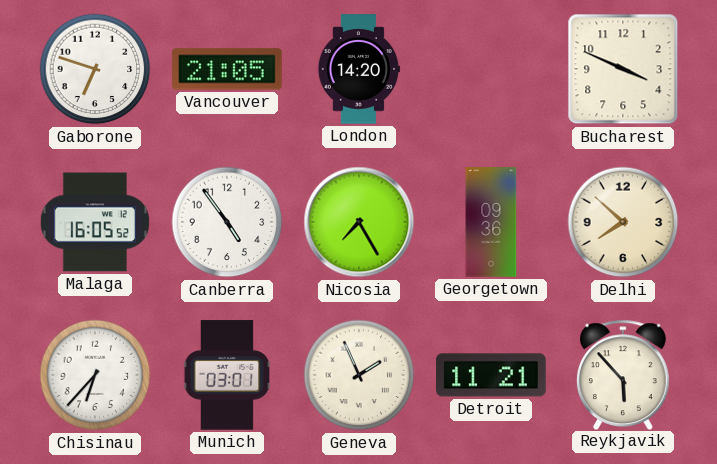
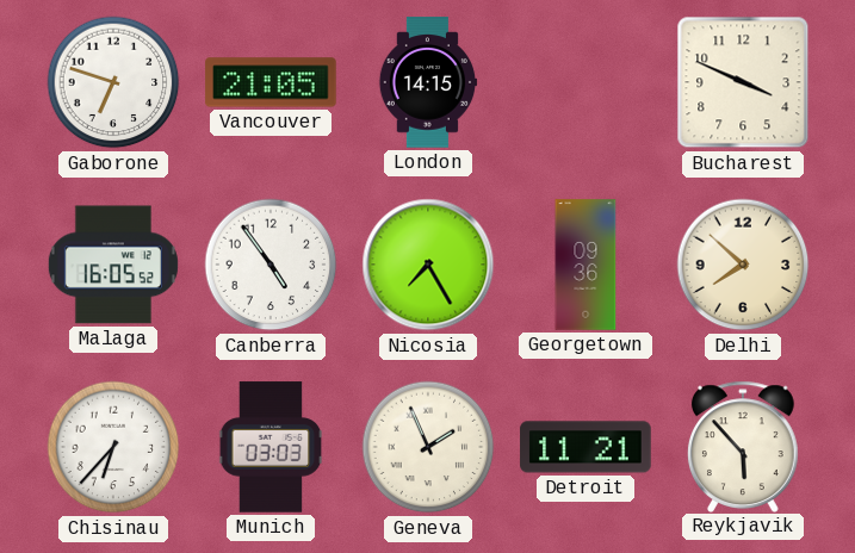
London: 14:20 -> 14:15
Munich: 03:01 -> 03:03
